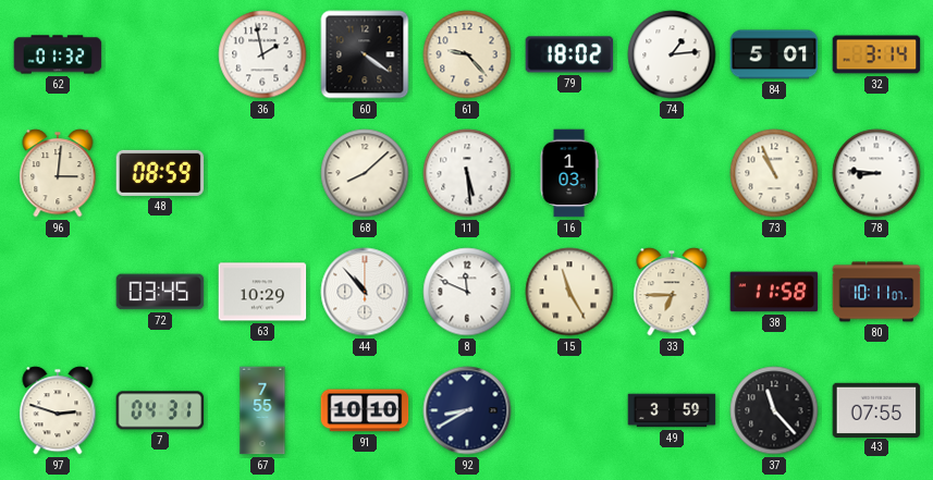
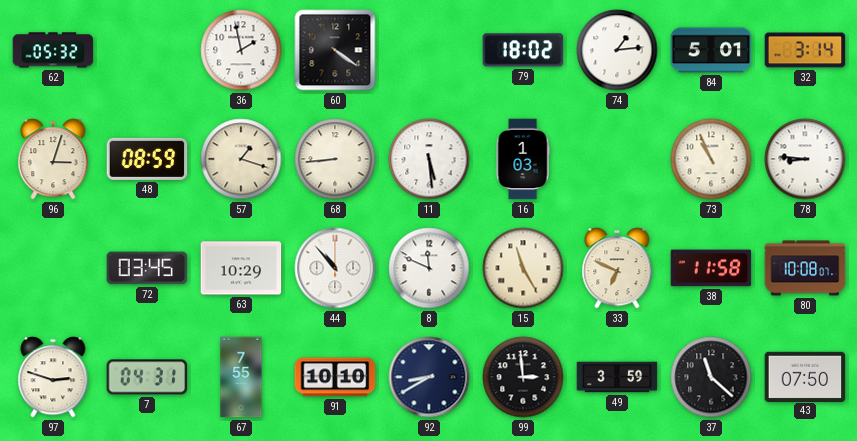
62: 01:32 -> 05:32
61: 9:23 -> none
96: 3:01 -> 3:03
57: none -> 1:18
68: 8:08 -> 8:44
33: 6:45 -> 6:49
80: 10:11 -> 10:08
99: none -> 2:59
37: 11:23 -> 11:22
43: 07:55 -> 07:50
